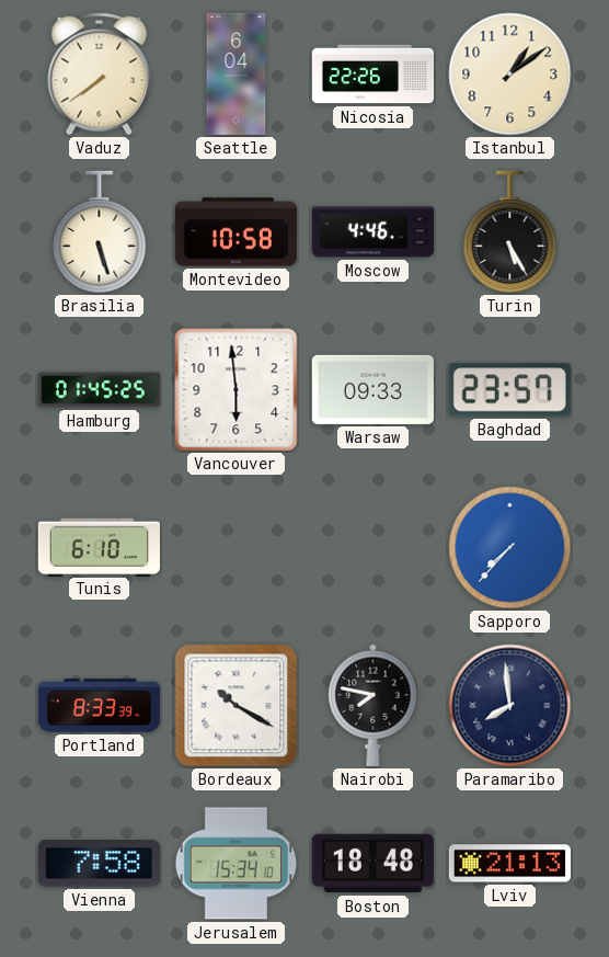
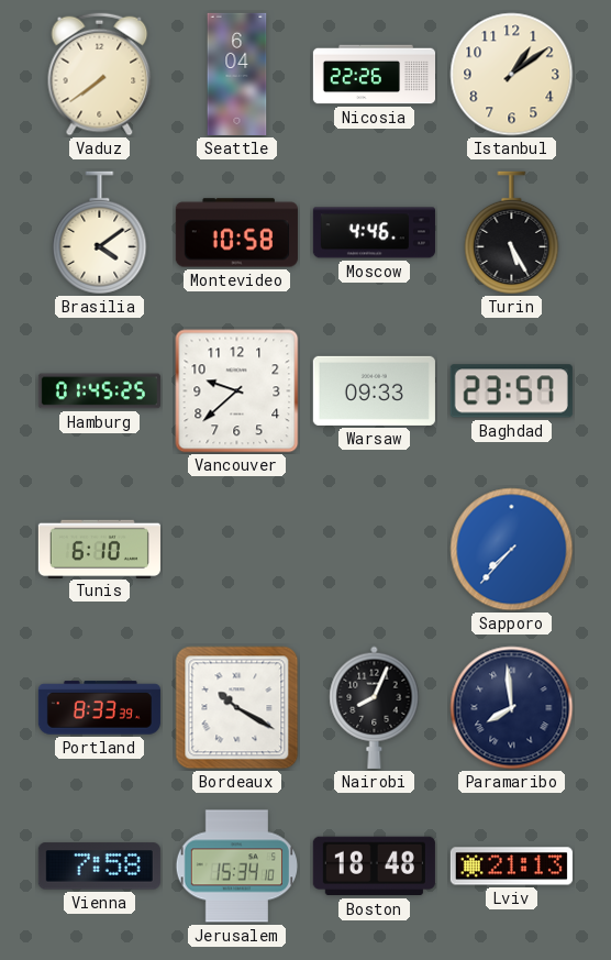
Brasilia: 5:27 -> 4:09
Vancouver: 5:59 -> 9:38
Nairobi: 7:47 -> 8:04
